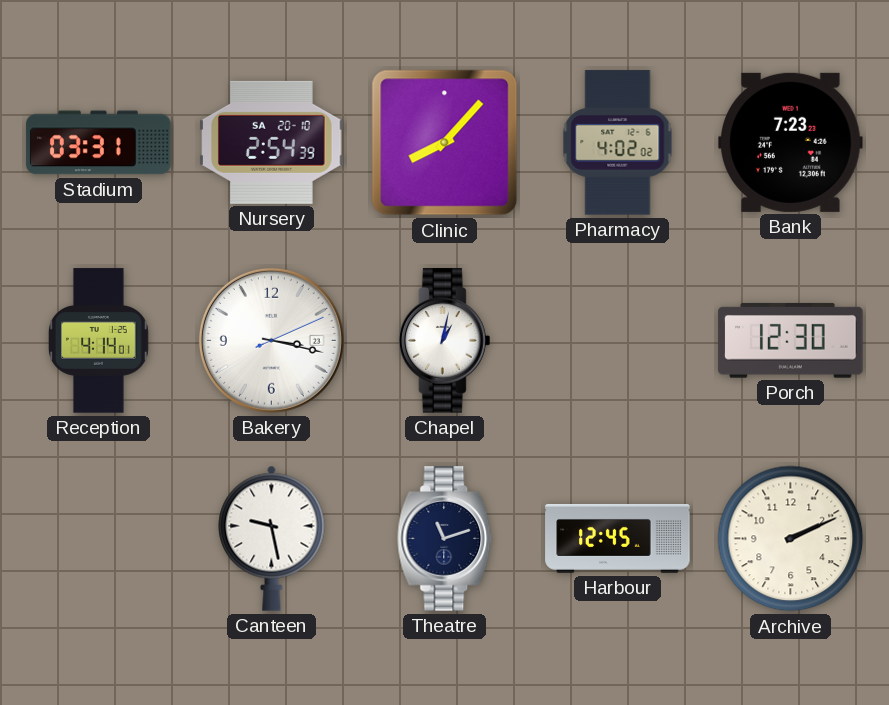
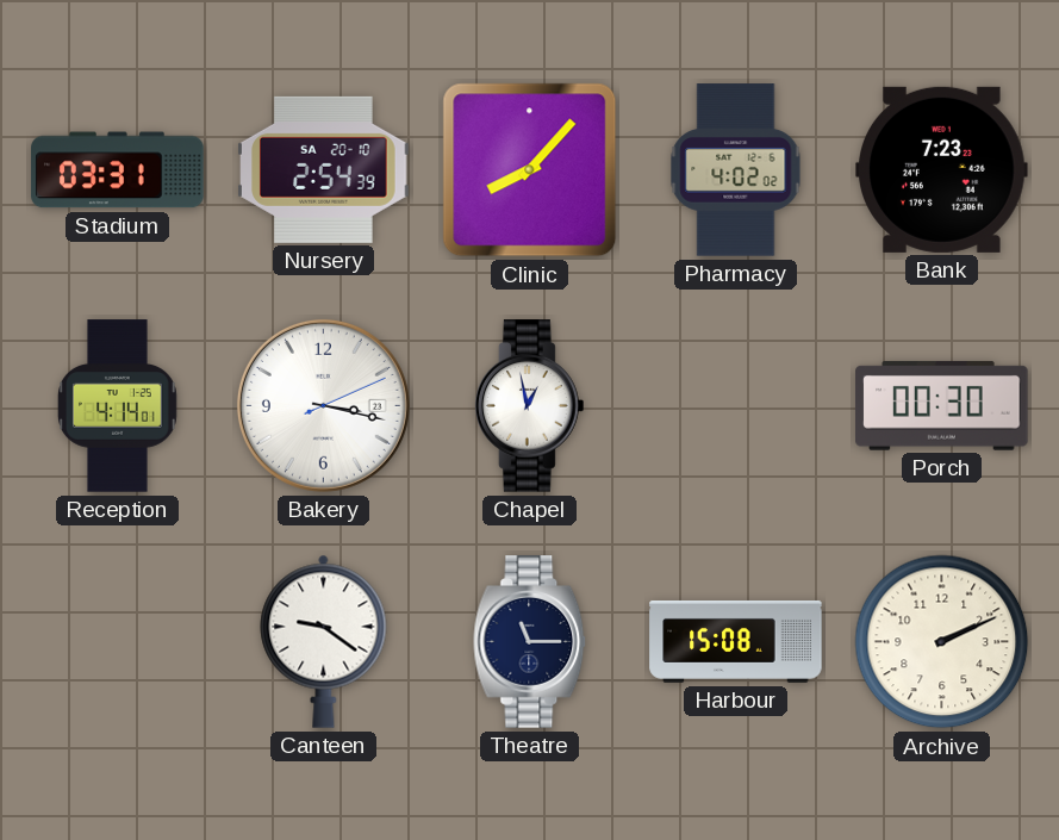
Chapel: 1:02 -> 12:58
Porch: 12:30 -> 00:30
Canteen: 9:28 -> 9:21
Theatre: 11:12 -> 11:15
Harbour: 12:45 -> 15:08
